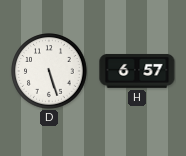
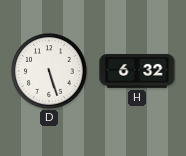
H: 6:57 -> 6:32
